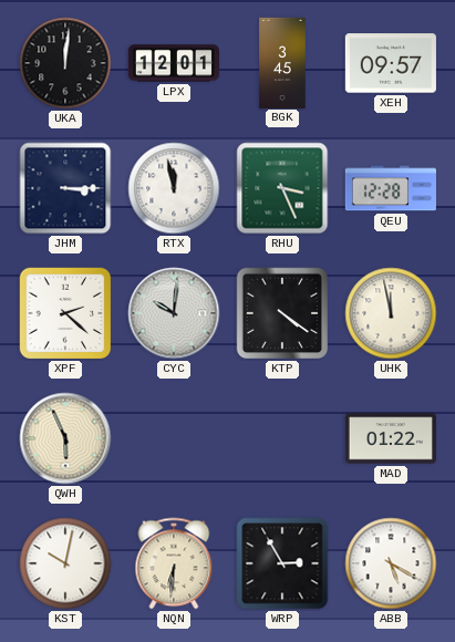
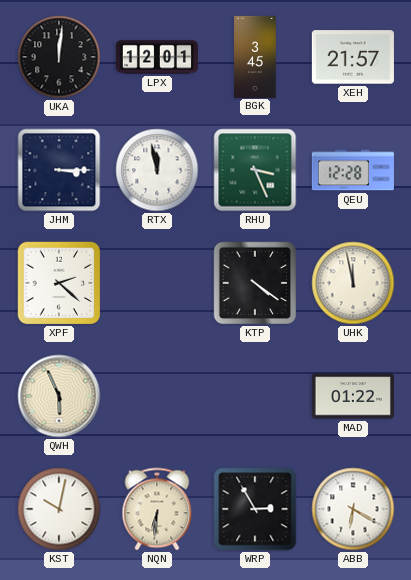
XEH: 09:57 -> 21:57
CYC: 10:01 -> none
ABB: 5:20 -> 6:20
